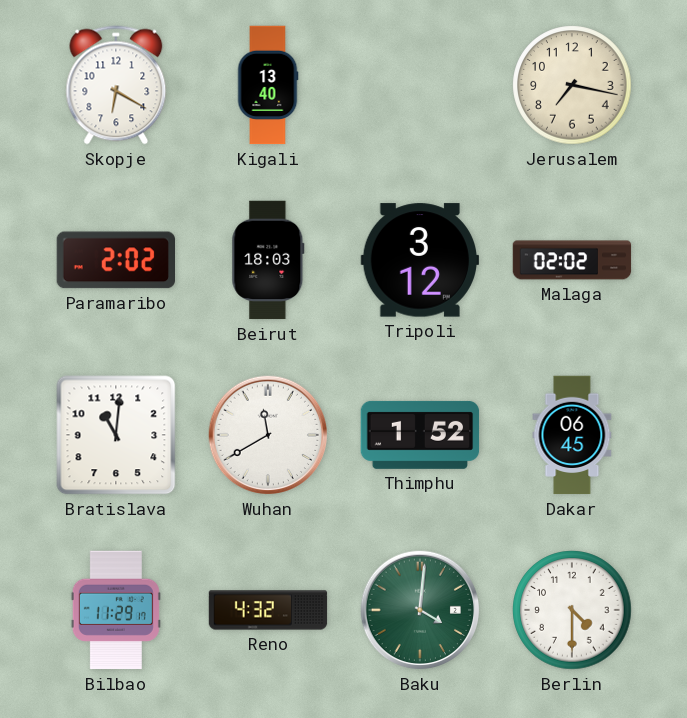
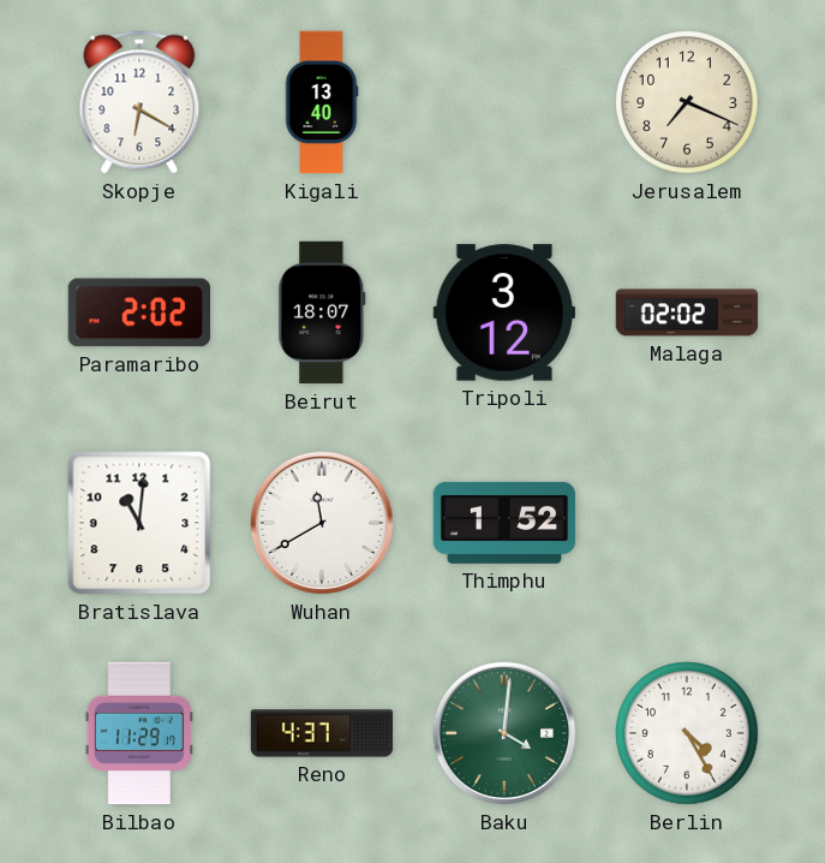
Jerusalem: 7:17 -> 7:19
Beirut: 18:03 -> 18:07
Dakar: 06:45 -> none
Reno: 4:32 -> 4:37
Berlin: 4:30 -> 4:25
